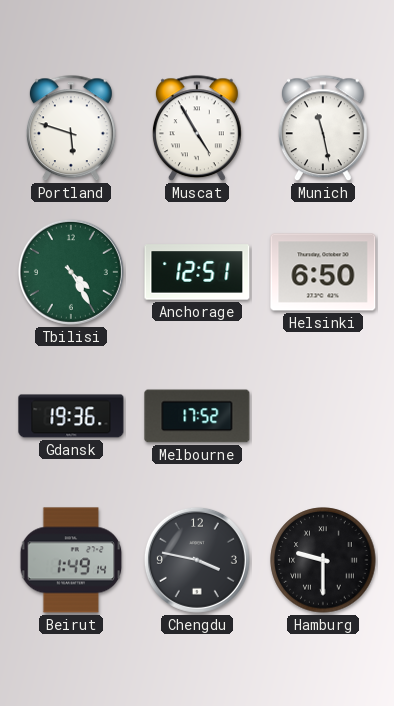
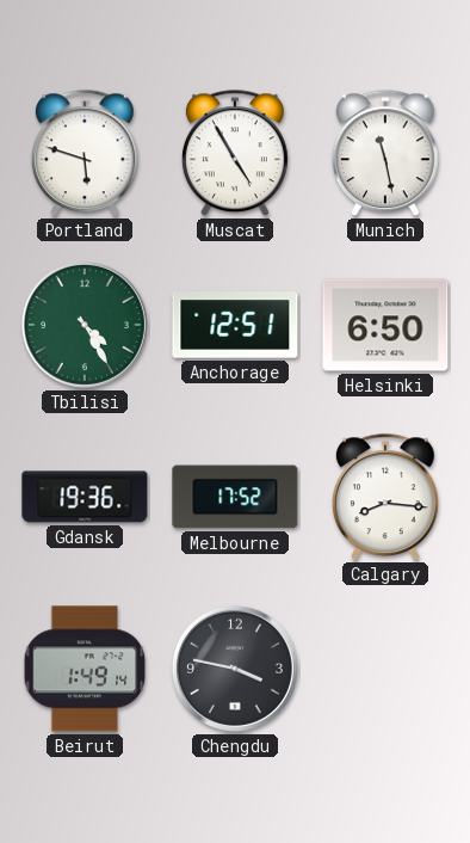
Calgary: none -> 8:16
Hamburg: 9:30 -> none
